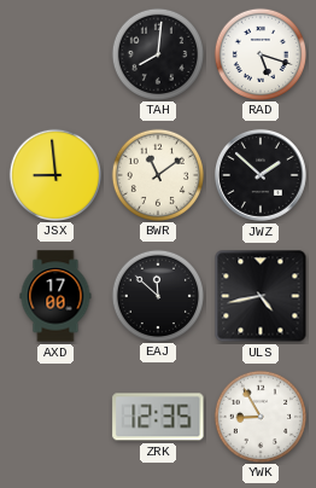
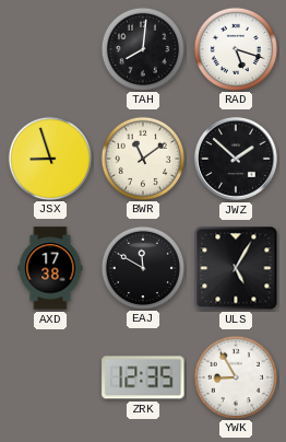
JSX: 8:59 -> 8:57
AXD: 17:00 -> 17:38
EAJ: 11:52 -> 11:50
ULS: 4:43 -> 5:05
